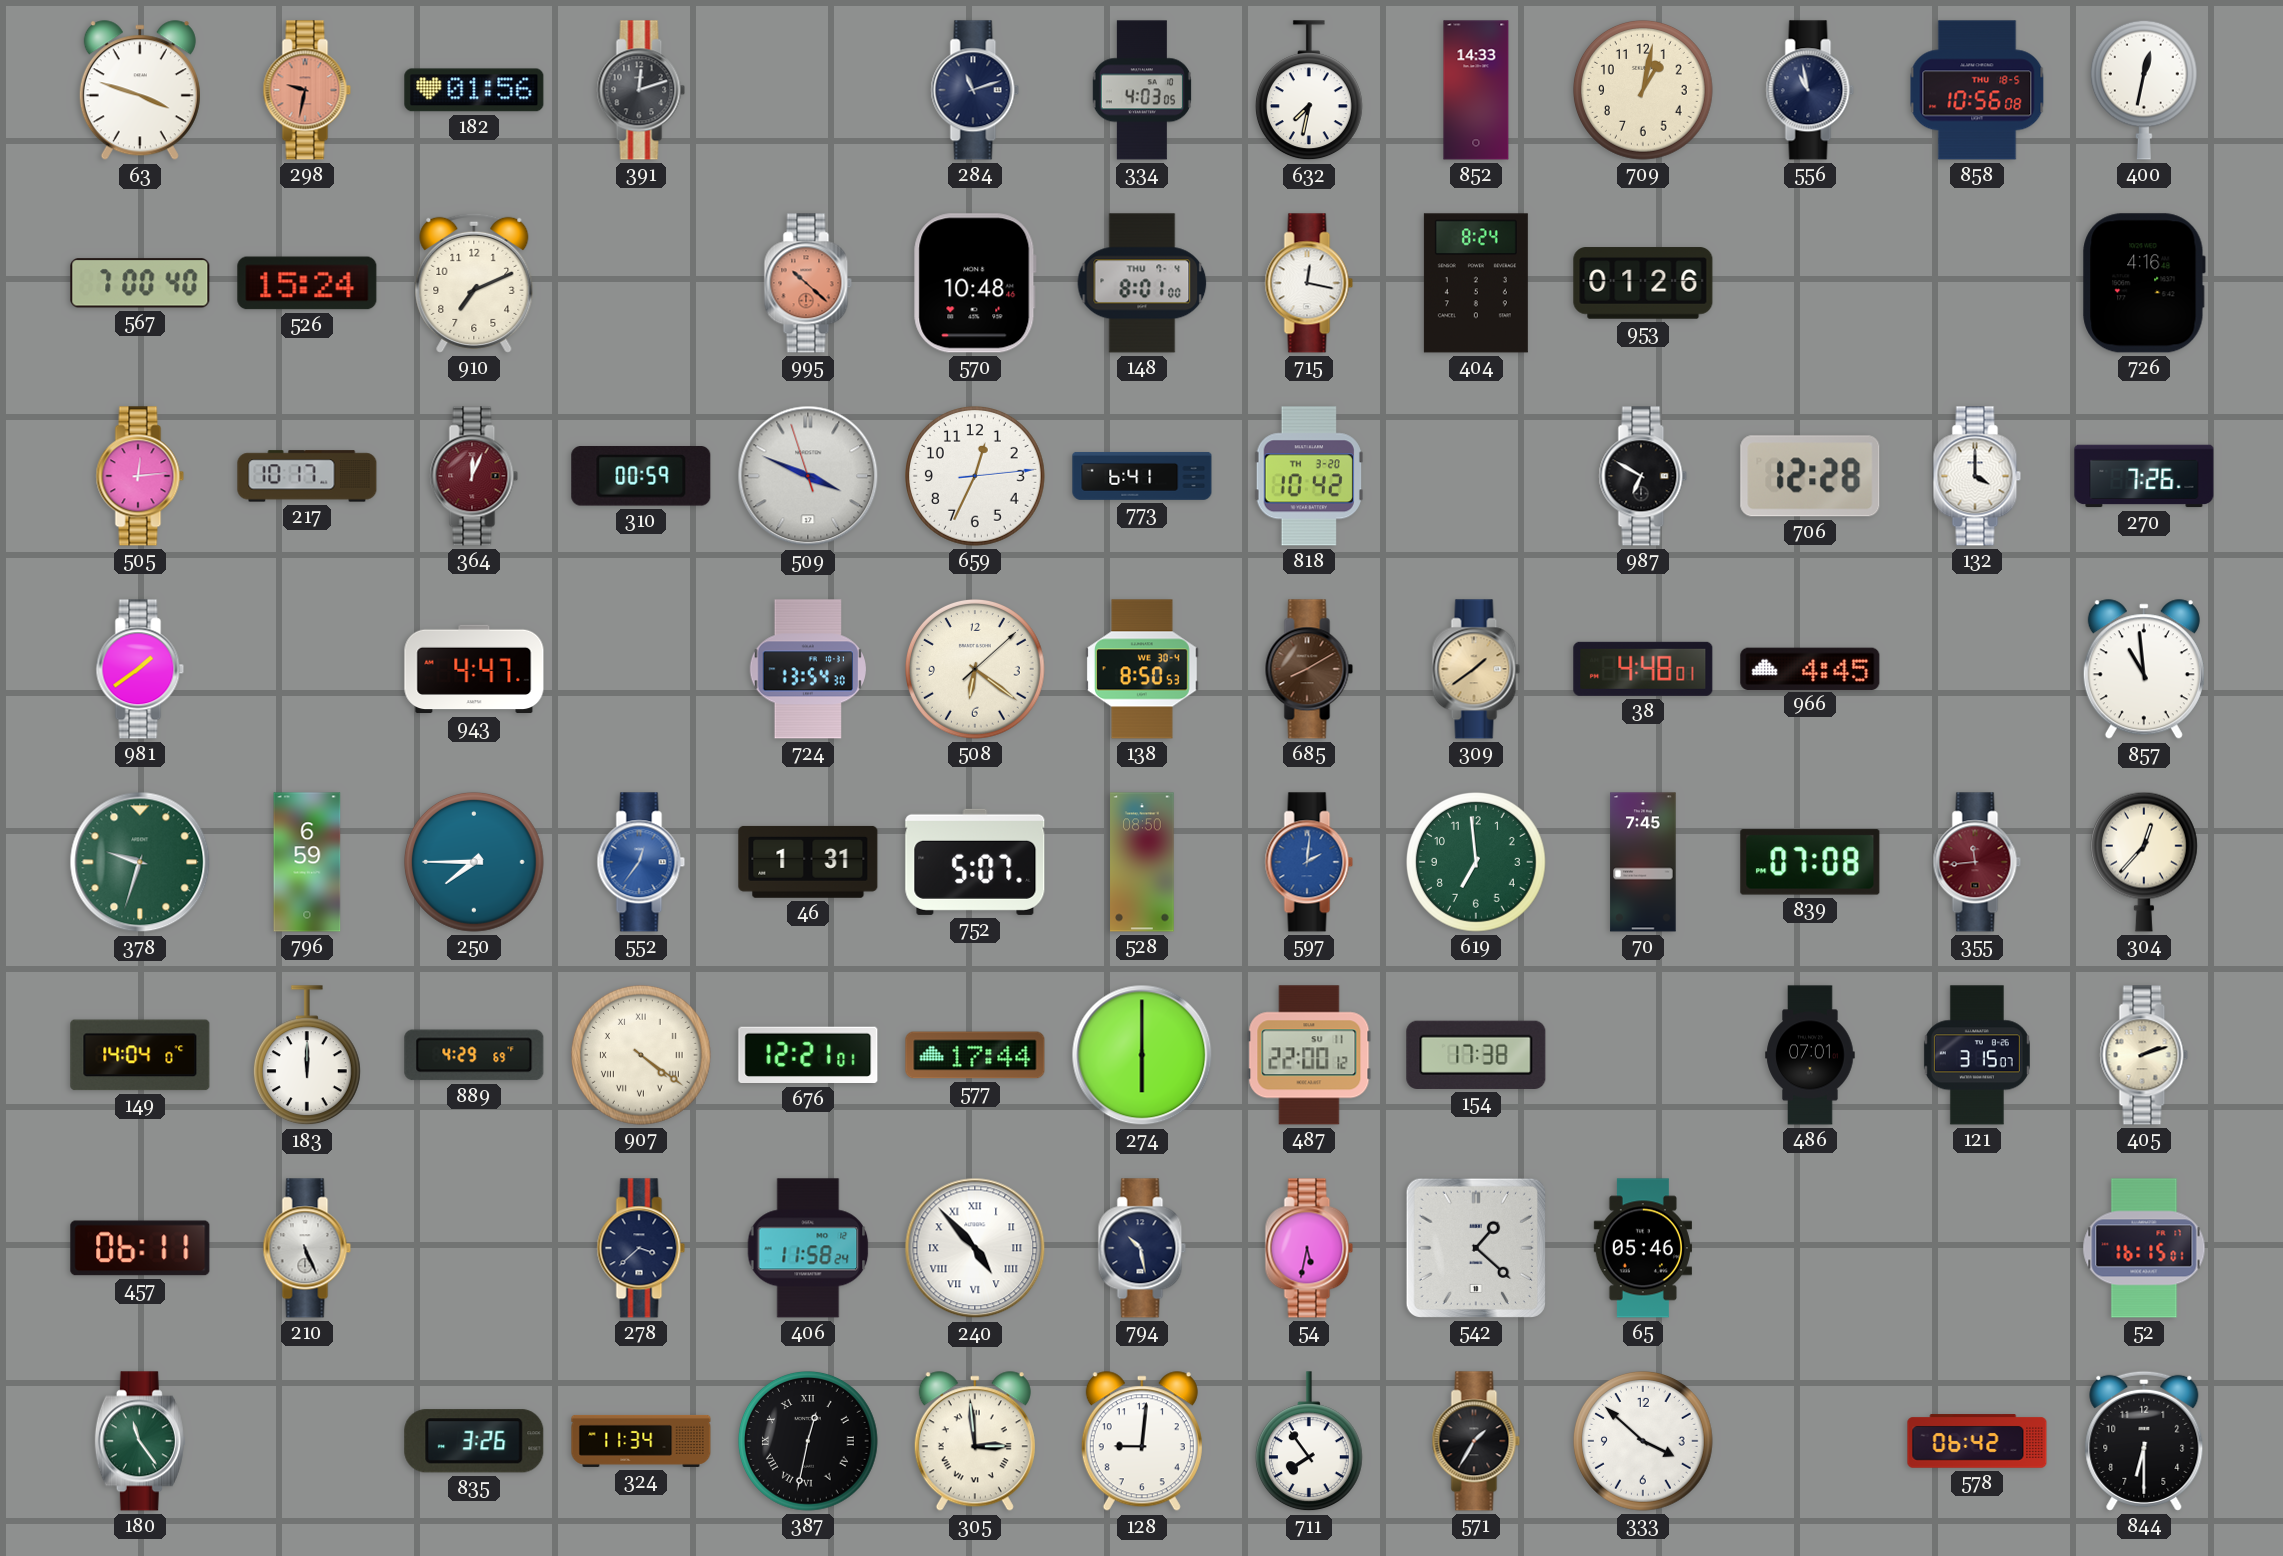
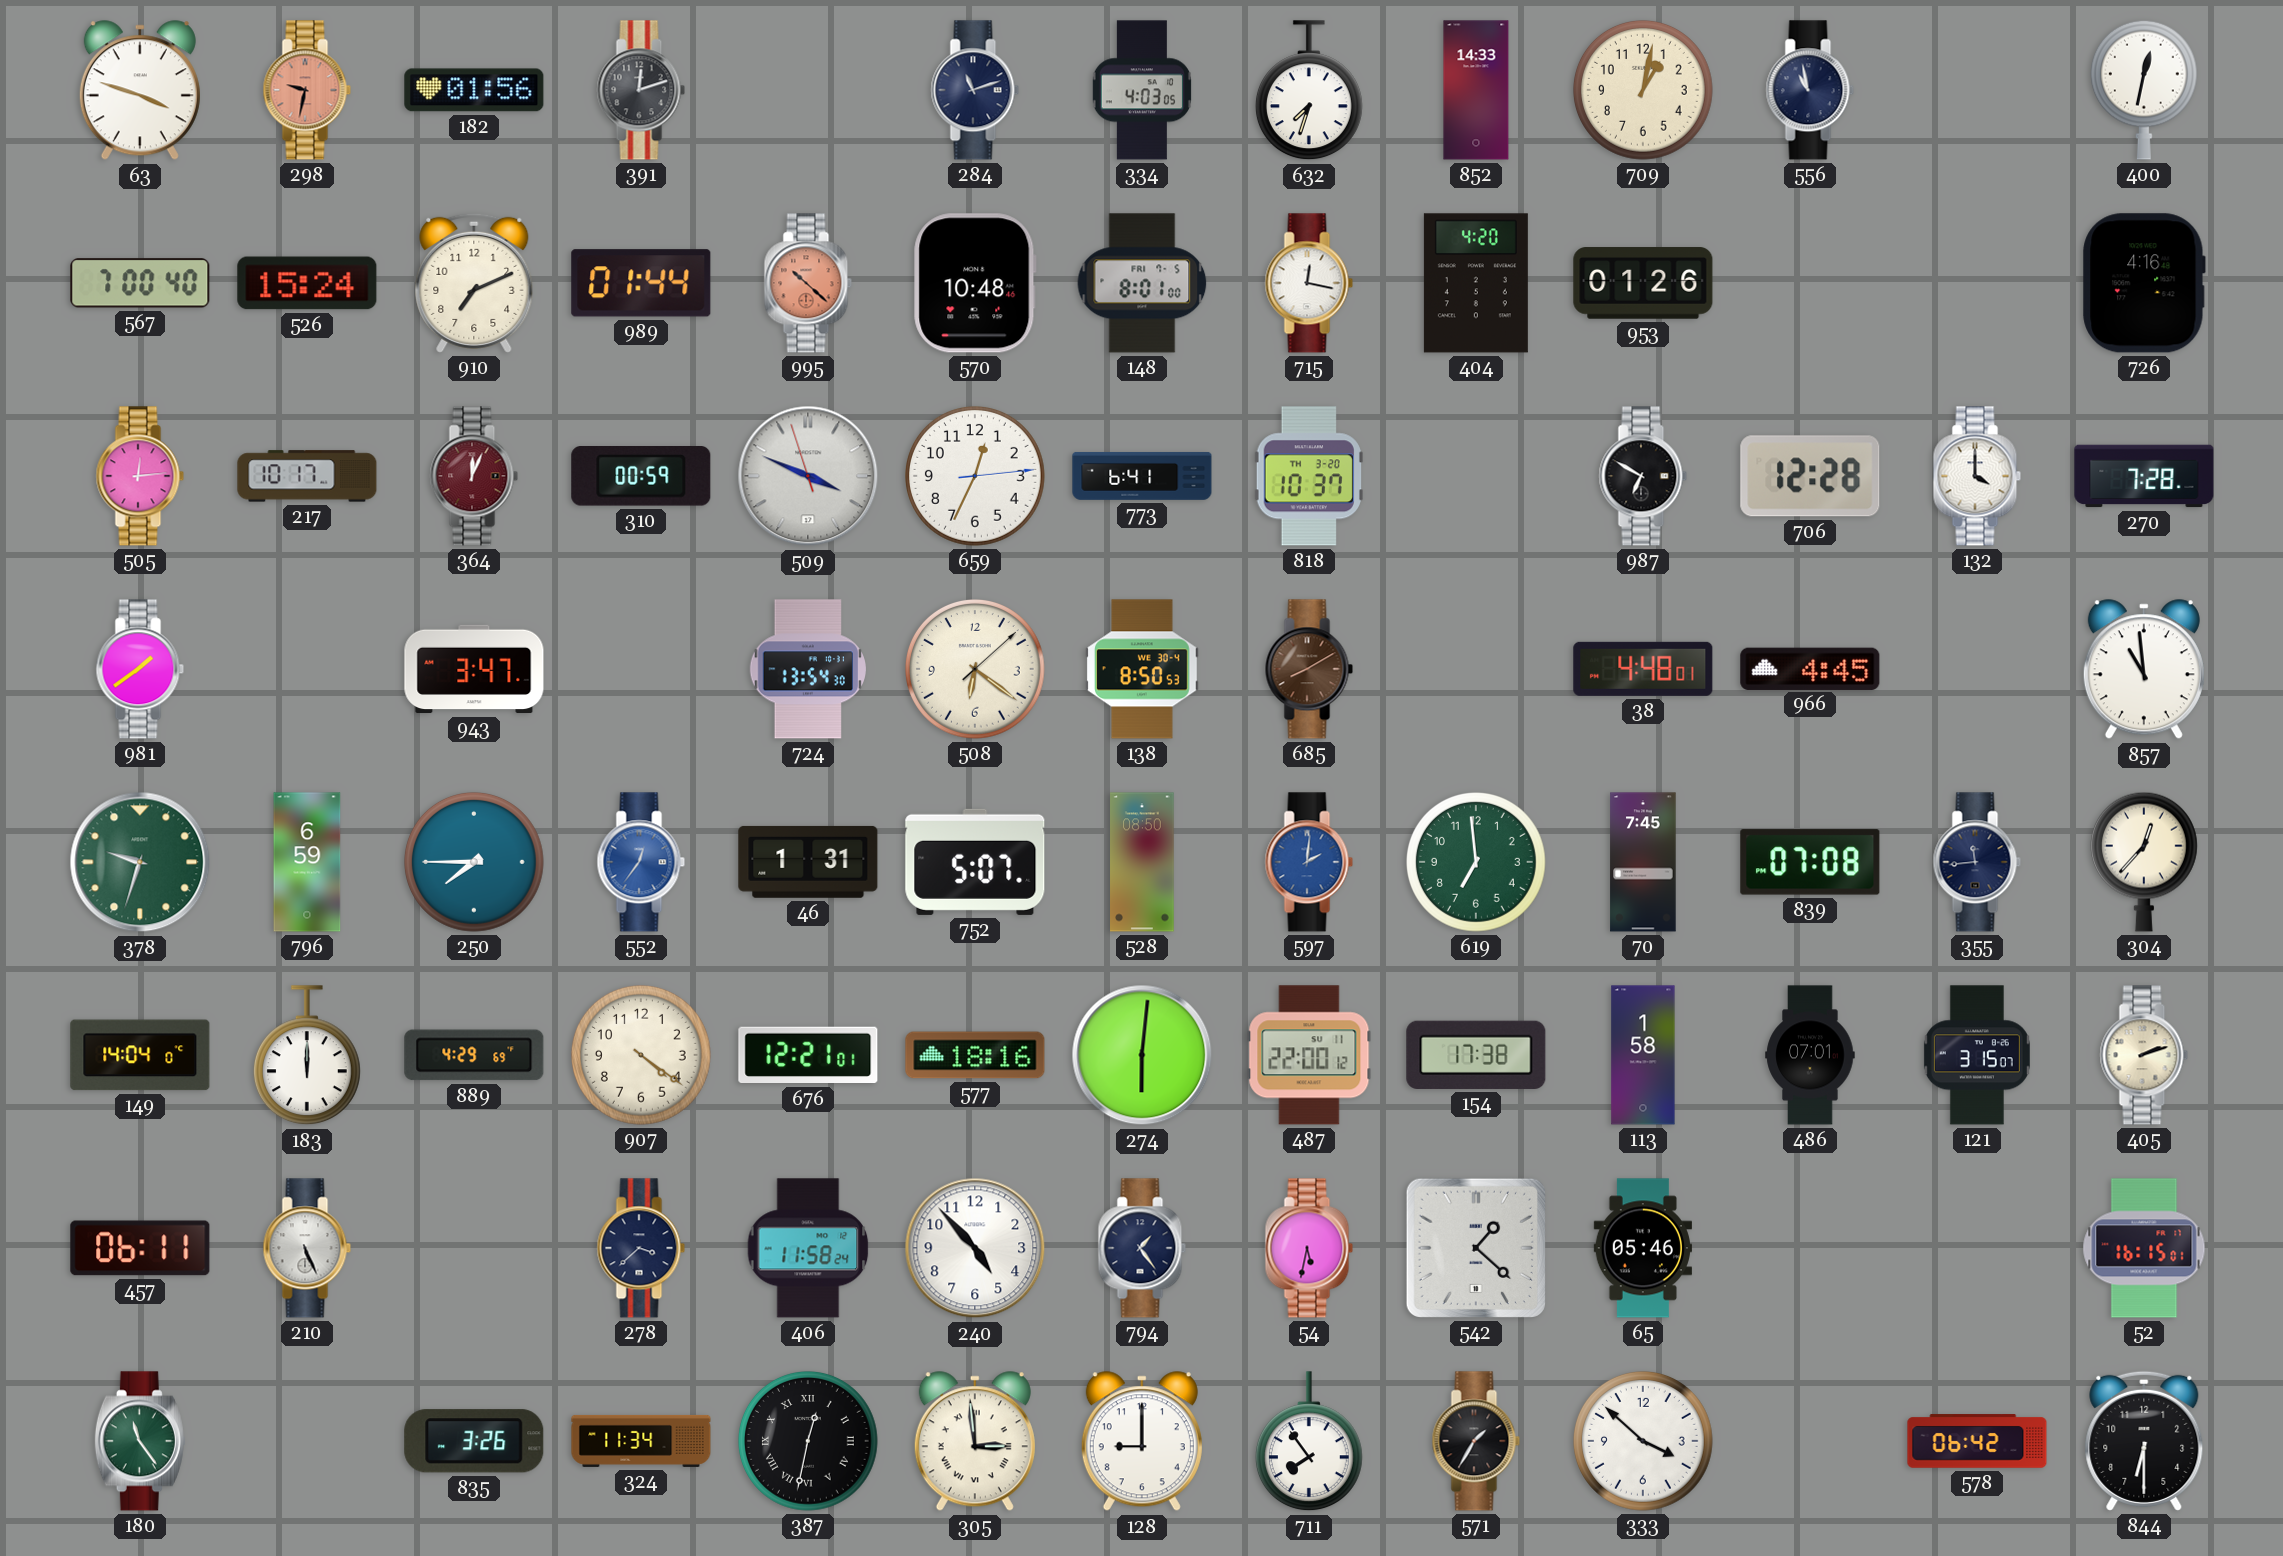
632: 7:32 -> 7:33
858: 10:56 -> none
989: none -> 01:44
148 date: THU 7-4 -> FRI 7-5
404: 8:24 -> 4:20
818: 10:42 -> 10:37
270: 7:26 -> 7:28
943: 4:47 -> 3:47
309: 1:39 -> none
355 dial: burgundy -> navy
907 numerals: Roman -> Arabic
577: 17:44 -> 18:16
274: 6:00 -> 6:01
113: none -> 1:58
240 numerals: Roman -> Arabic
794: 10:28 -> 1:24
128: 9:01 -> 9:00
